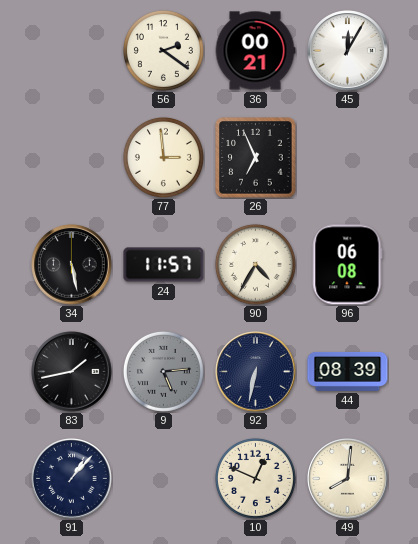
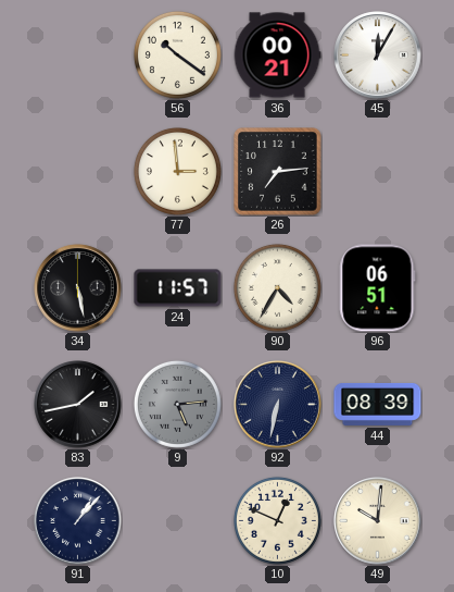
56: 2:21 -> 10:21
26: 6:56 -> 7:14
96: 06:08 -> 06:51
49: 8:01 -> 10:01
